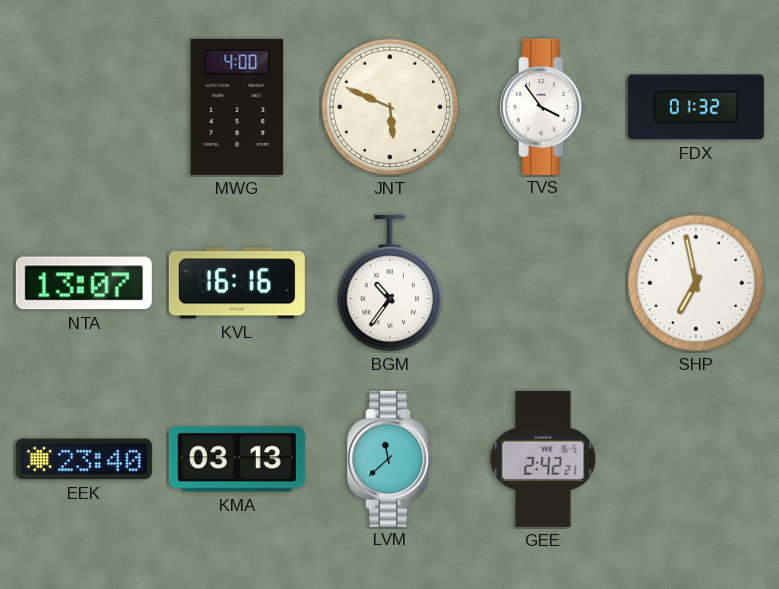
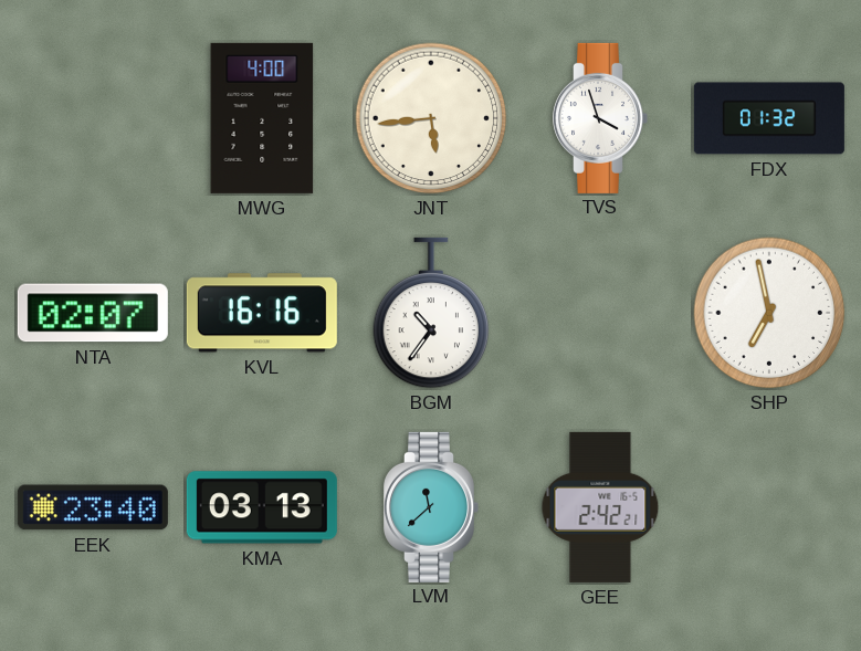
JNT: 5:49 -> 5:44
TVS: 3:54 -> 3:57
NTA: 13:07 -> 02:07
